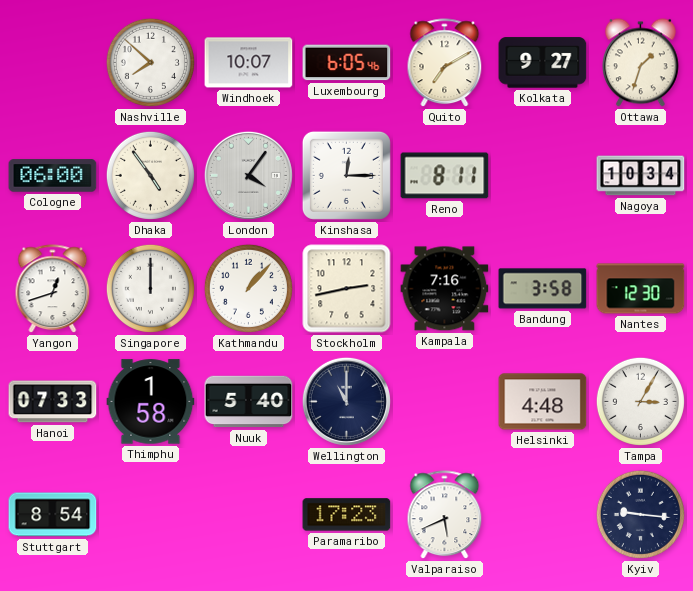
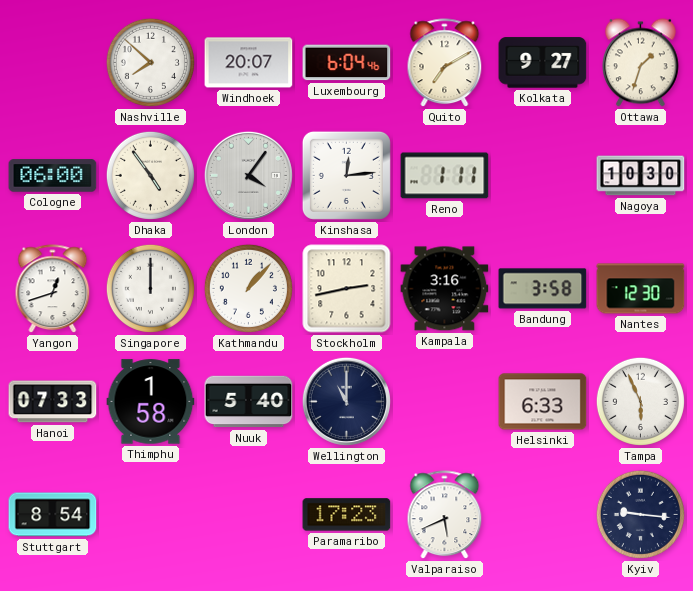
Windhoek: 10:07 -> 20:07
Luxembourg: 6:05 -> 6:04
Kinshasa: 12:15 -> 12:14
Reno: 8:11 -> 1:11
Nagoya: 10:34 -> 10:30
Kampala: 7:16 -> 3:16
Helsinki: 4:48 -> 6:33
Tampa: 3:05 -> 5:56
